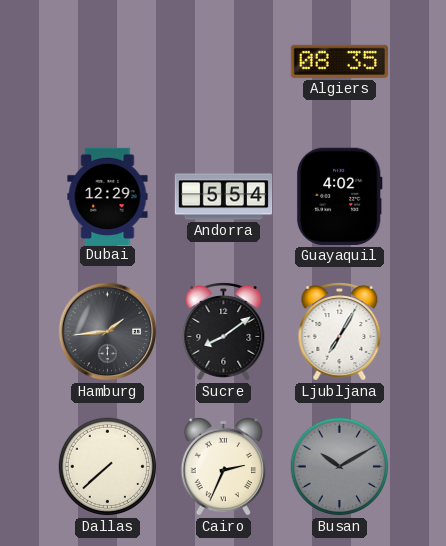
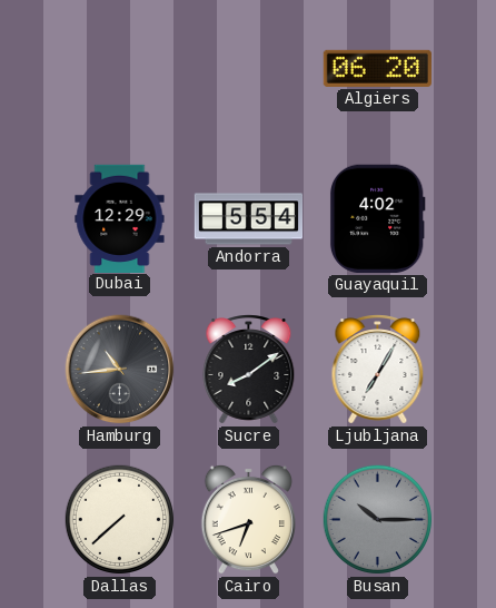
Algiers: 08:35 -> 06:20
Hamburg: 1:44 -> 10:44
Cairo: 2:34 -> 6:42
Busan: 10:10 -> 10:15
